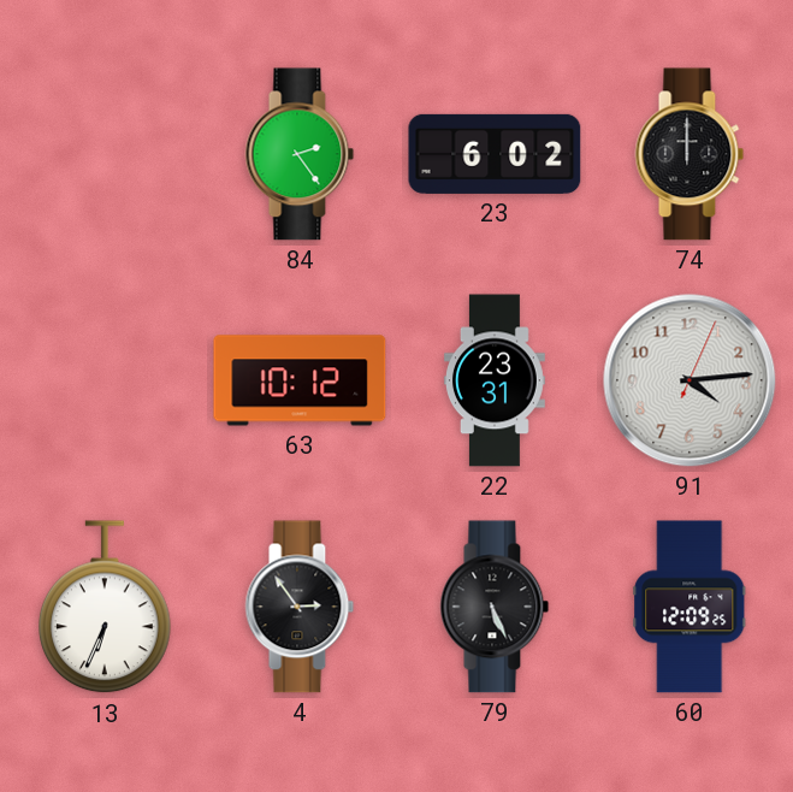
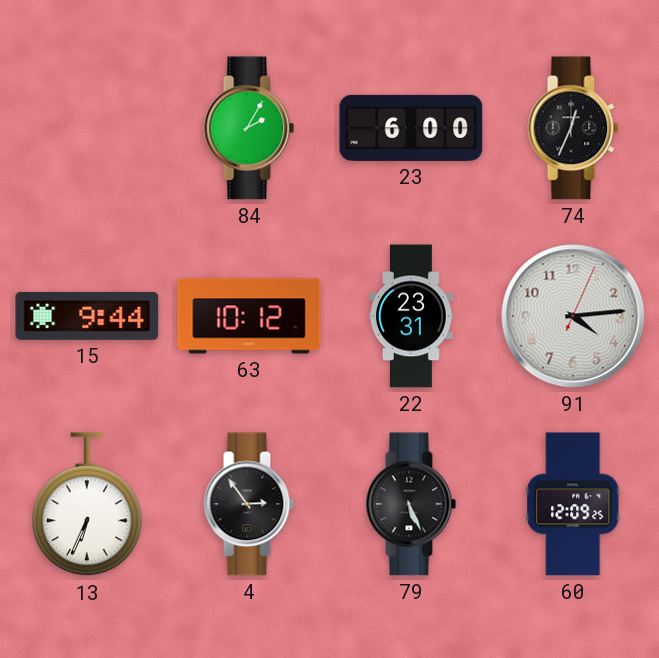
84: 2:24 -> 2:05
23: 6:02 -> 6:00
74: 12:00 -> 12:34
15: none -> 9:44
